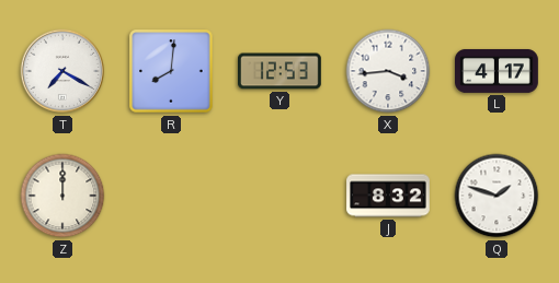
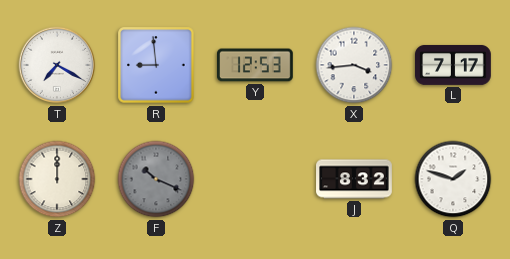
R: 8:01 -> 8:59
L: 4:17 -> 7:17
F: none -> 10:19
